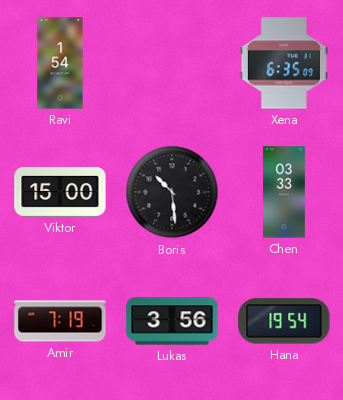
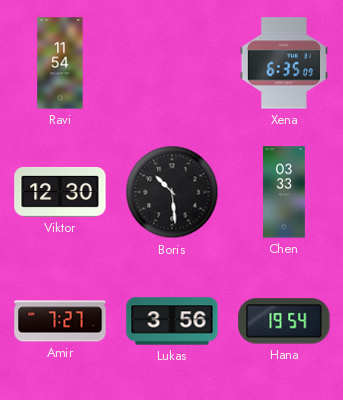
Ravi: 1:54 -> 11:54
Viktor: 15:00 -> 12:30
Amir: 7:19 -> 7:27
